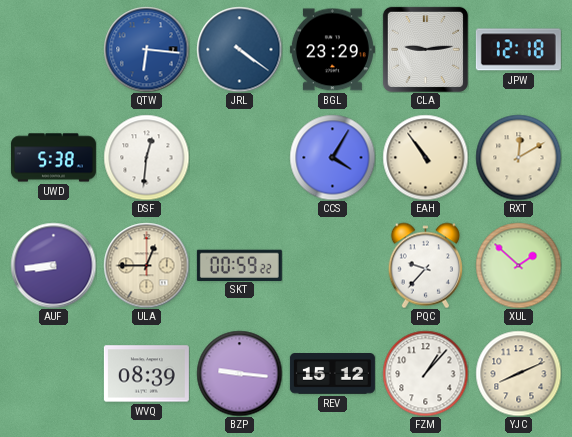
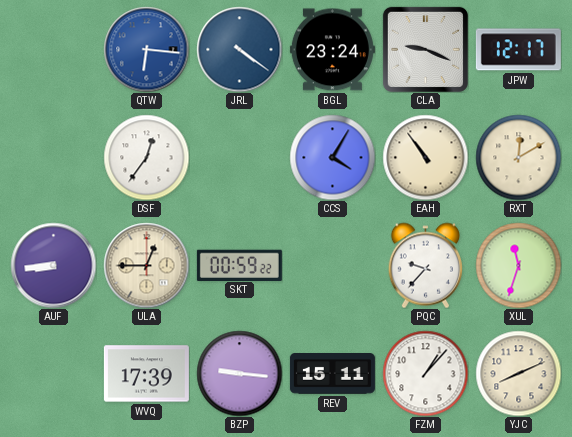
BGL: 23:29 -> 23:24
CLA: 9:14 -> 9:19
JPW: 12:18 -> 12:17
UWD: 5:38 -> none
DSF: 12:31 -> 12:36
XUL: 1:52 -> 11:33
WVQ: 08:39 -> 17:39
REV: 15:12 -> 15:11
